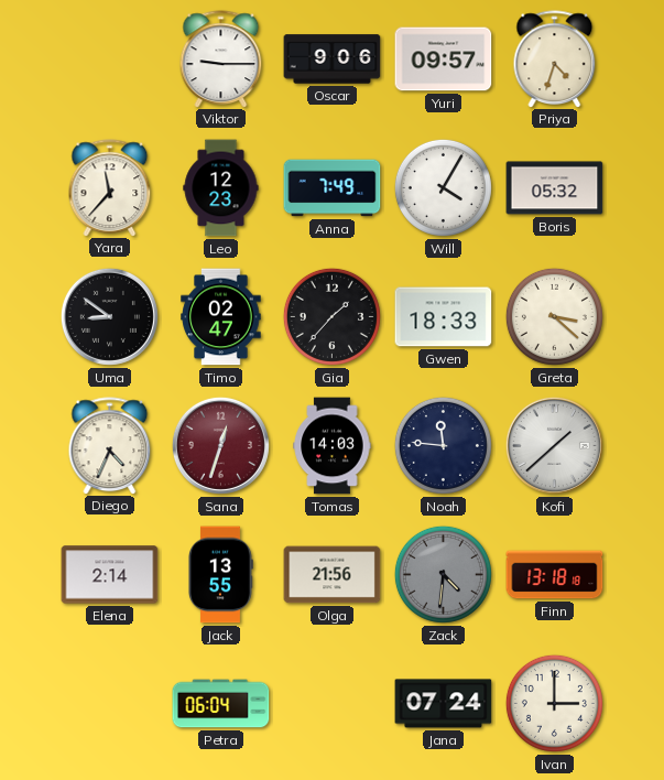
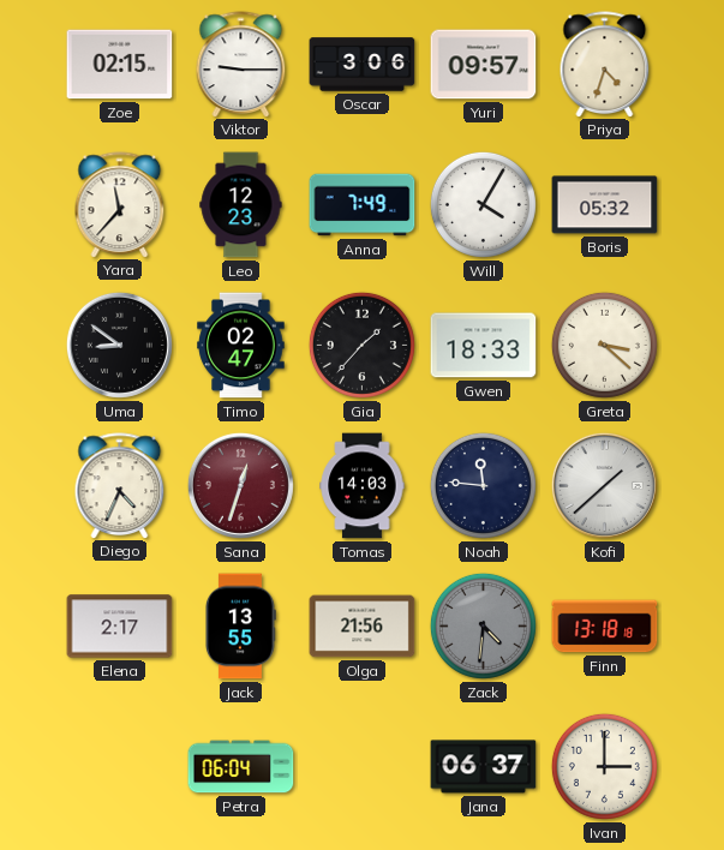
Zoe: none -> 02:15
Oscar: 9:06 -> 3:06
Elena: 2:14 -> 2:17
Jana: 07:24 -> 06:37
